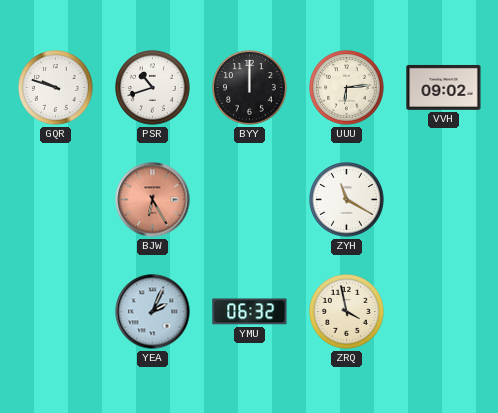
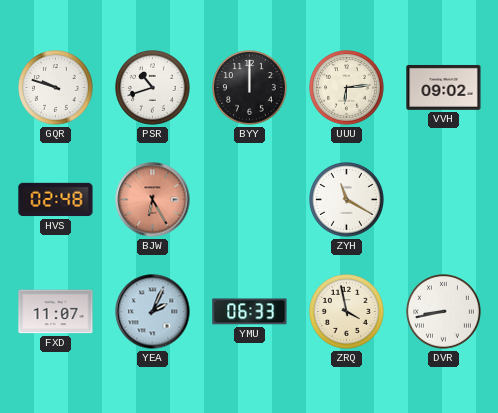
HVS: none -> 02:48
FXD: none -> 11:07
YMU: 06:32 -> 06:33
DVR: none -> 8:43
